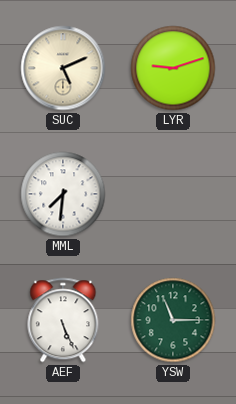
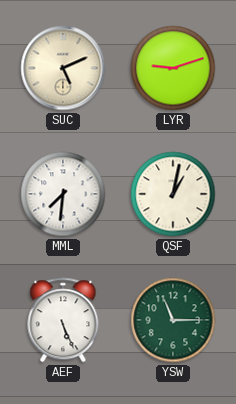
QSF: none -> 1:02
